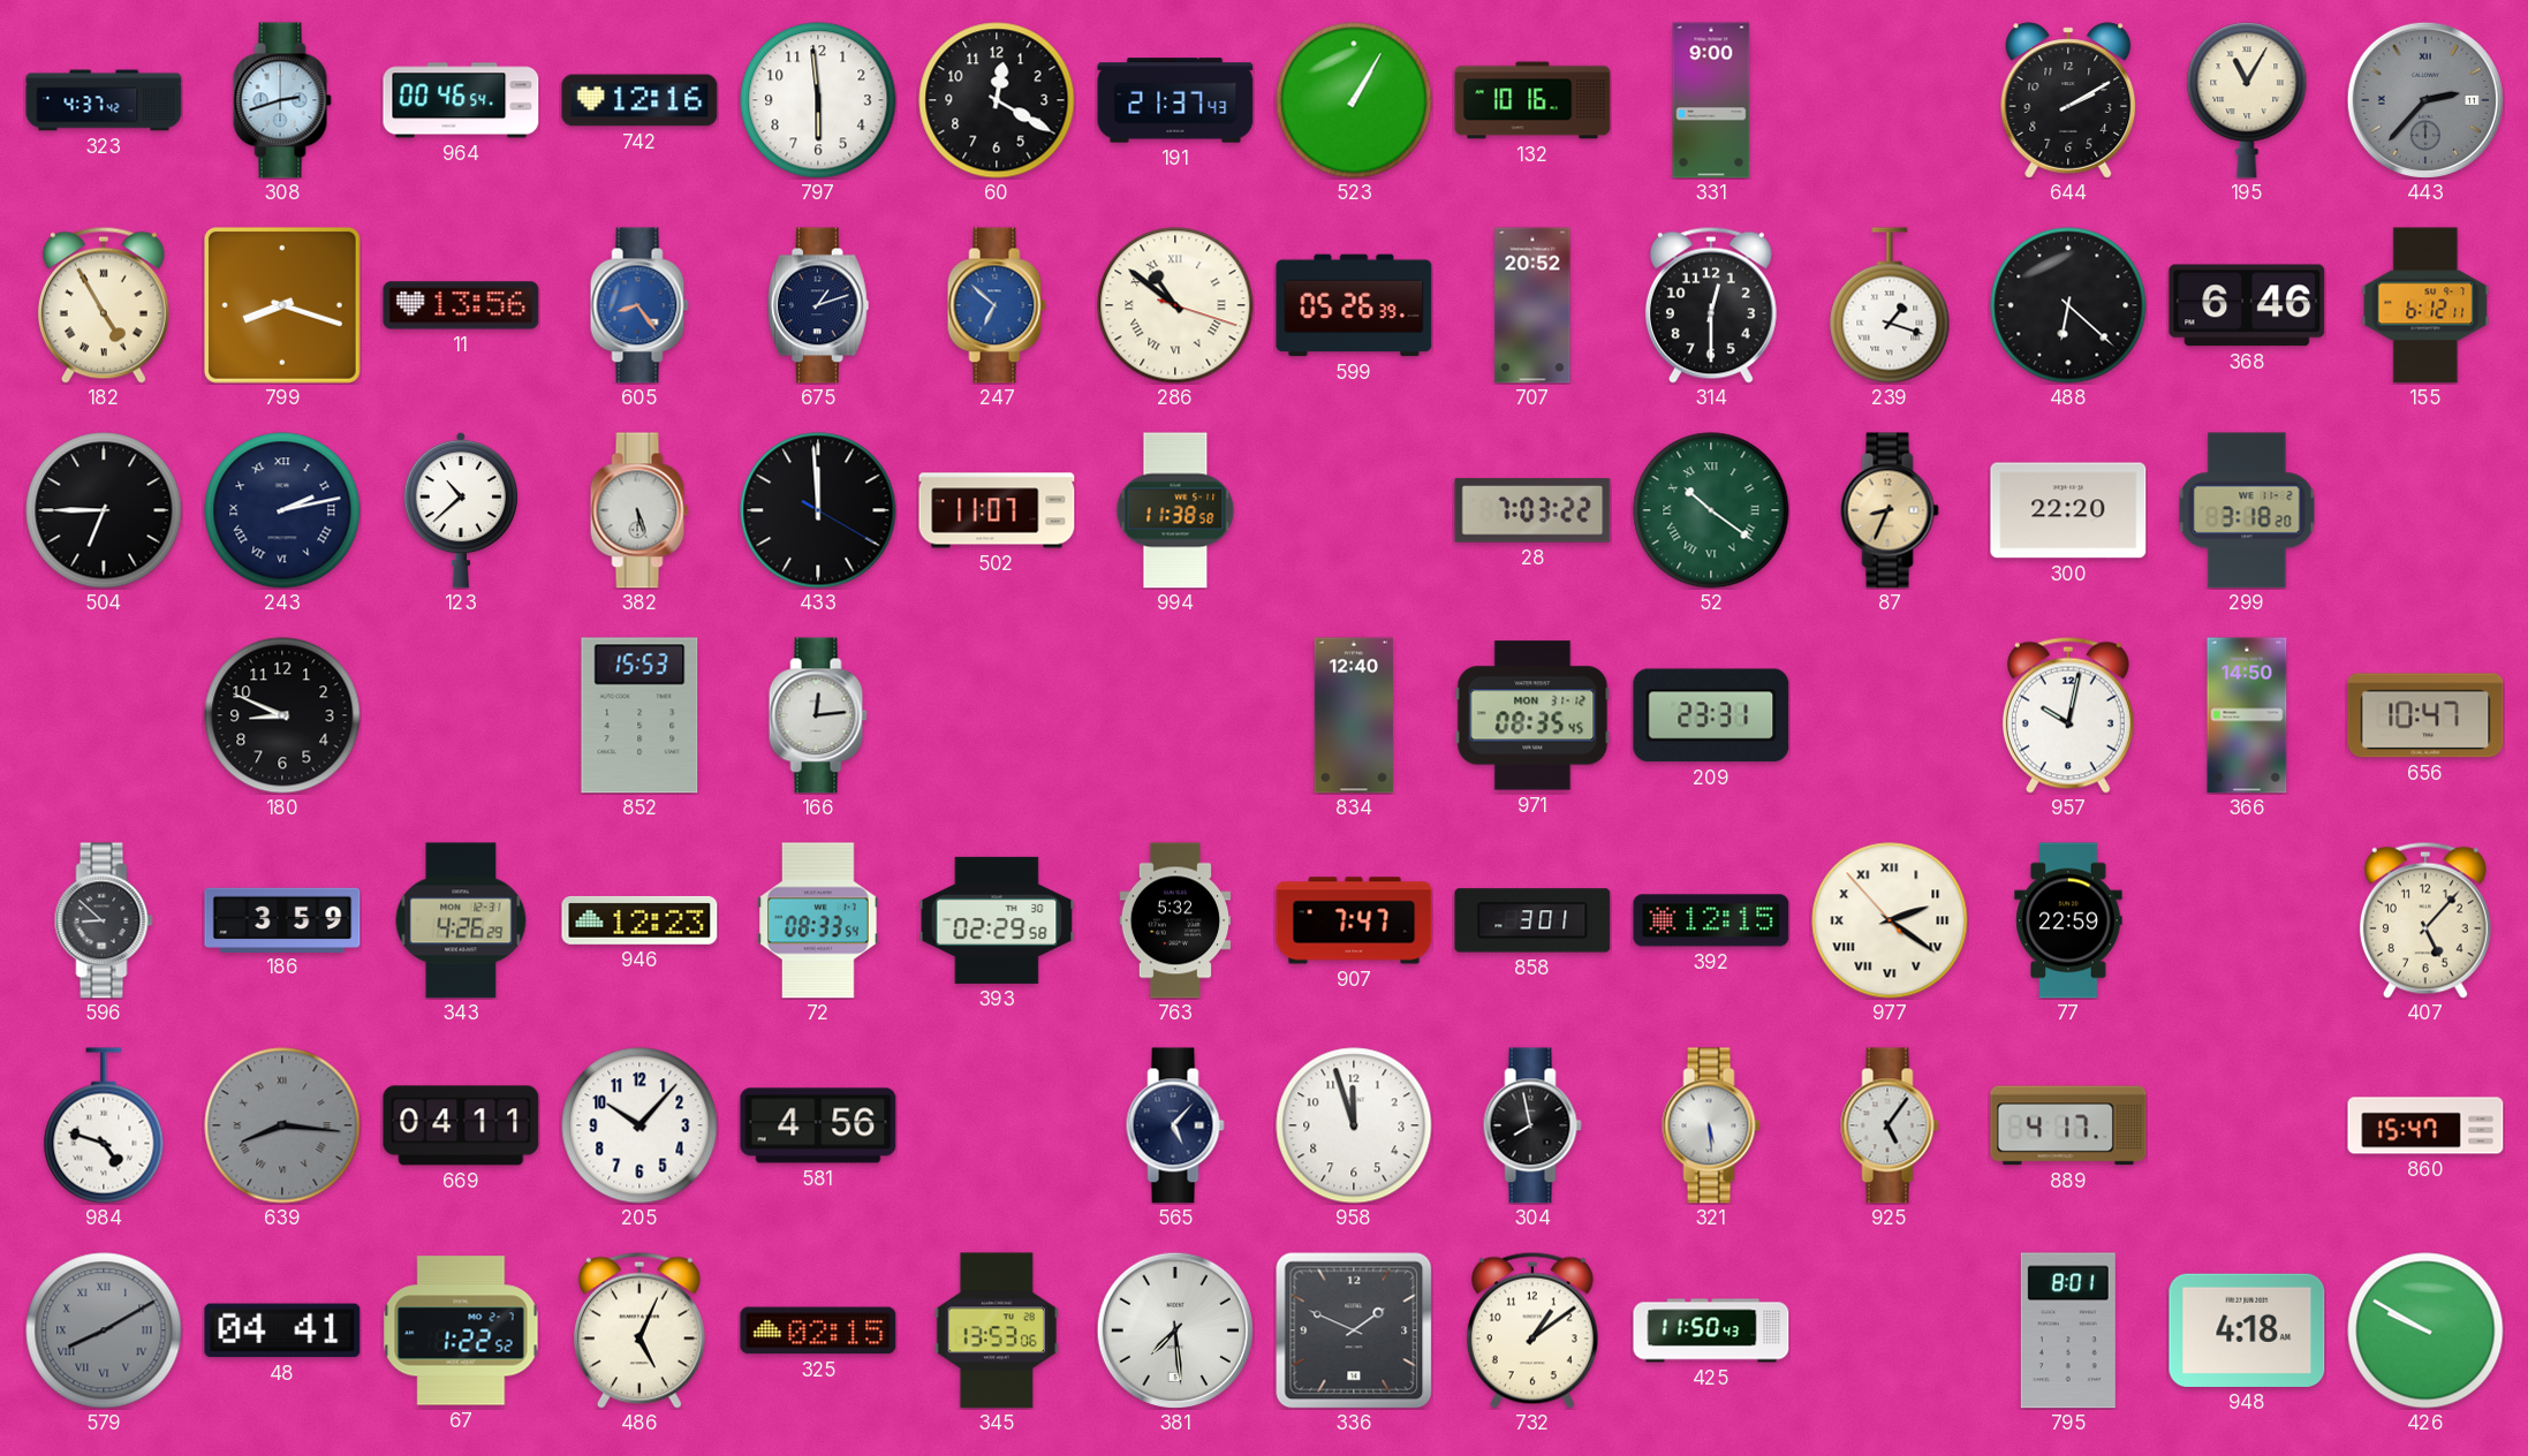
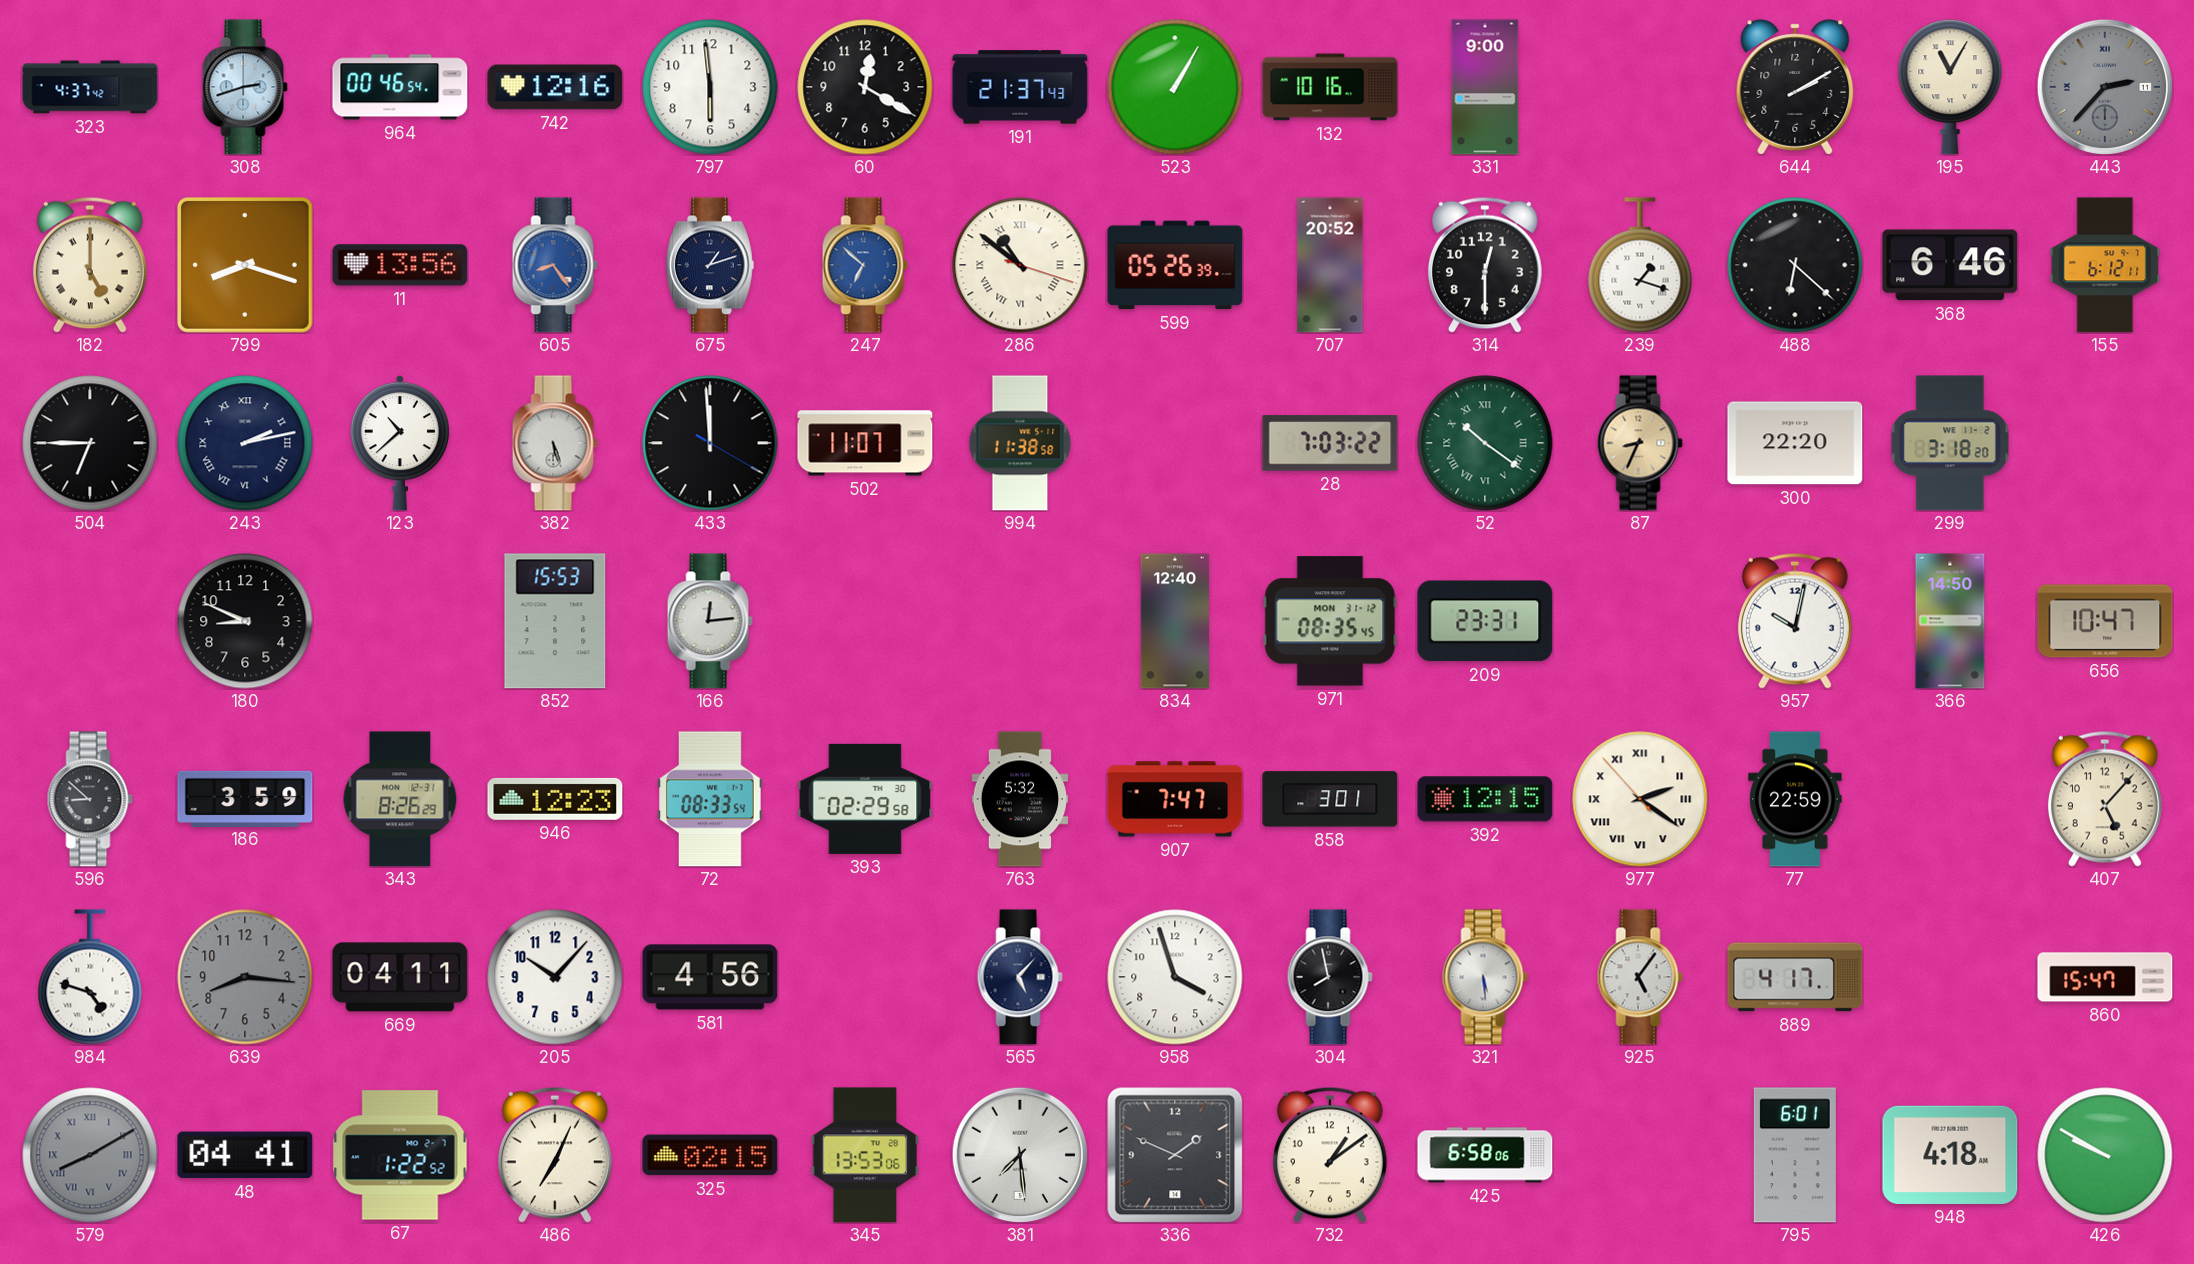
182: 4:55 -> 5:00
343: 4:26 -> 8:26
639 numerals: Roman -> Arabic
958: 11:57 -> 3:57
486: 5:04 -> 7:04
425: 11:50 -> 6:58
795: 8:01 -> 6:01
